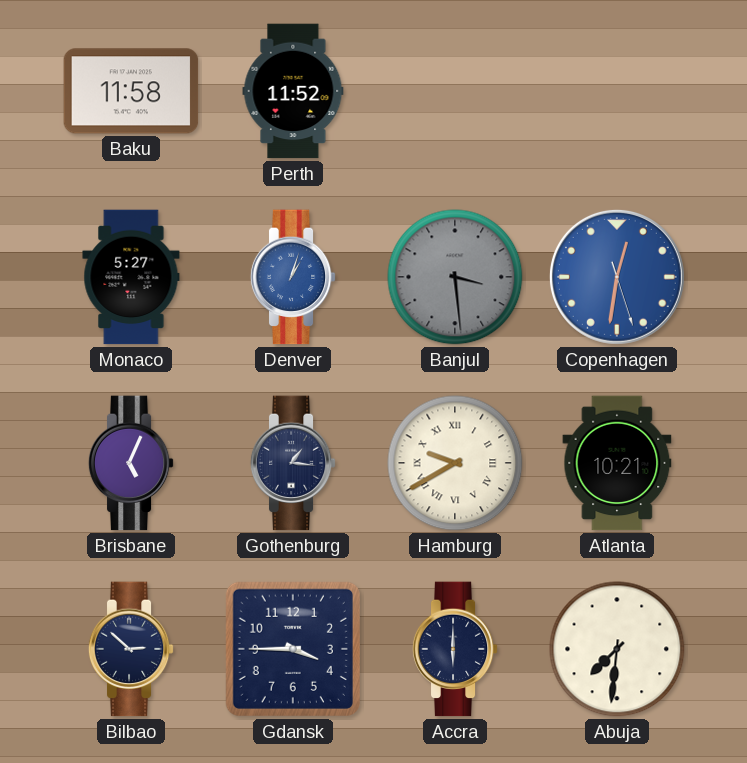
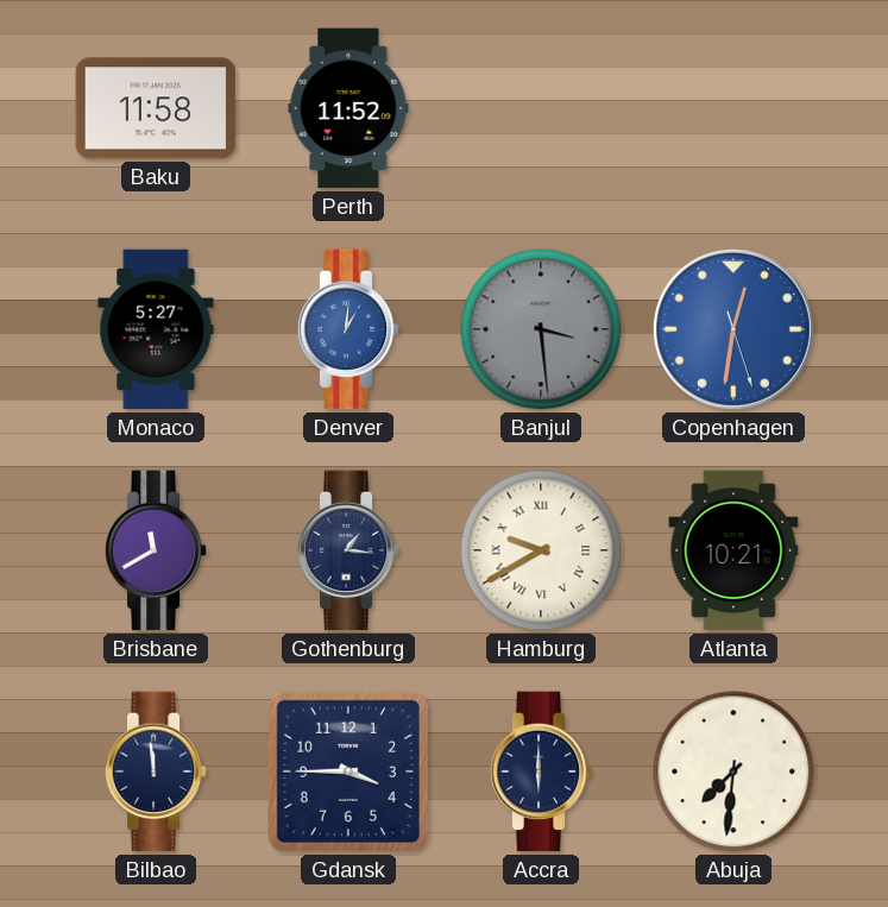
Denver: 1:03 -> 1:01
Brisbane: 5:04 -> 11:40
Bilbao: 2:52 -> 11:59
